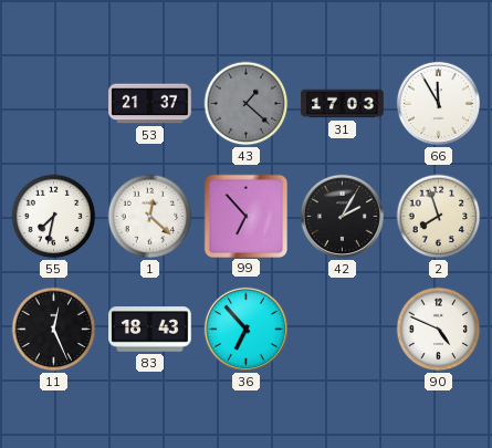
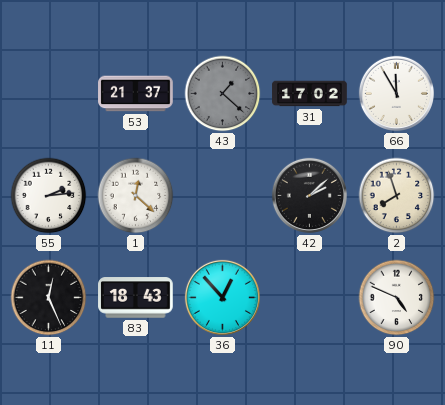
31: 17:03 -> 17:02
55: 7:32 -> 2:14
99: 6:53 -> none
42: 2:05 -> 2:08
36: 6:53 -> 12:53
